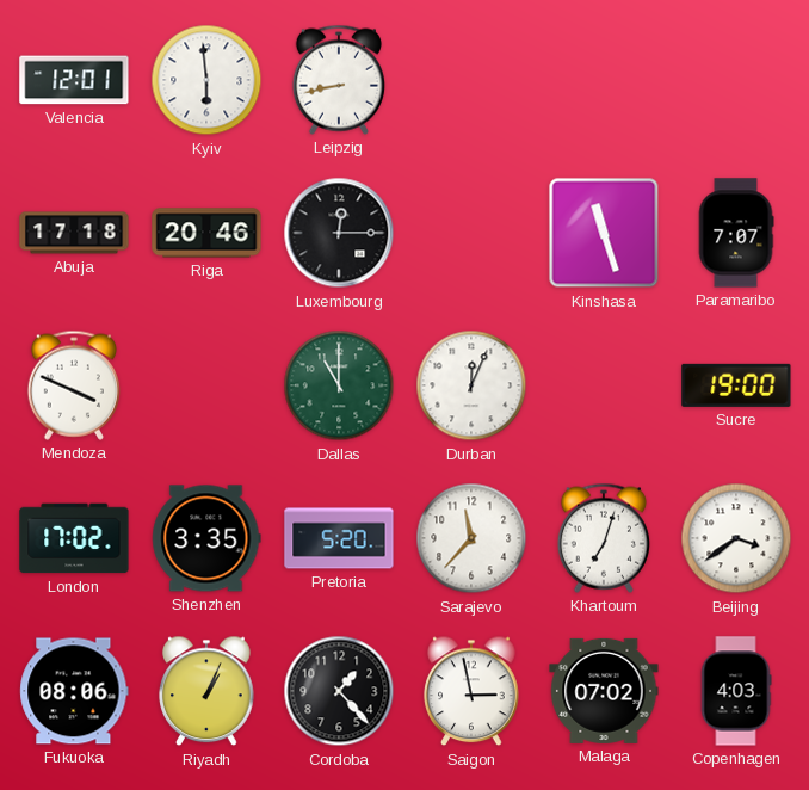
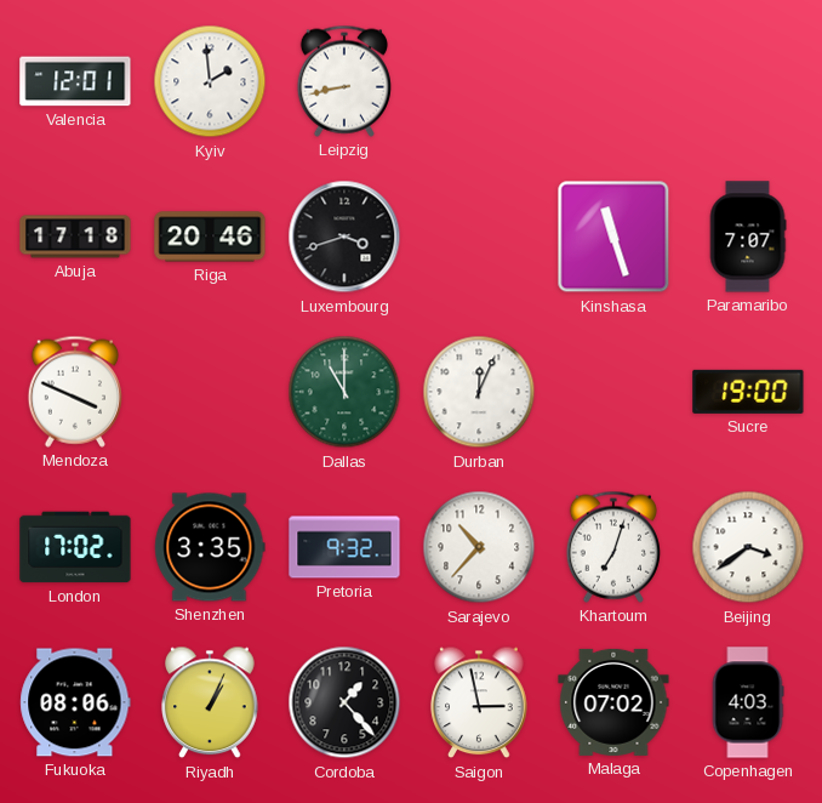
Kyiv: 5:59 -> 1:59
Luxembourg: 12:15 -> 3:42
Pretoria: 5:20 -> 9:32
Sarajevo: 11:37 -> 10:37
